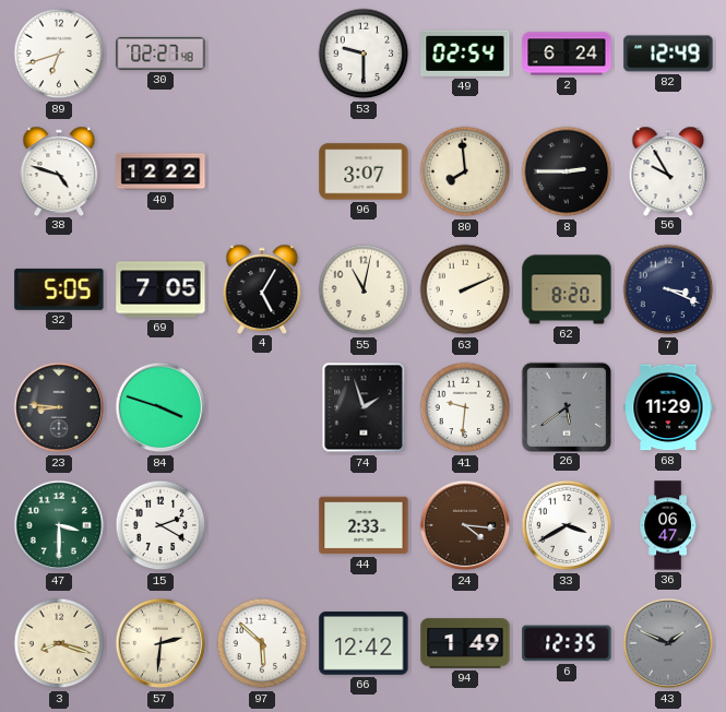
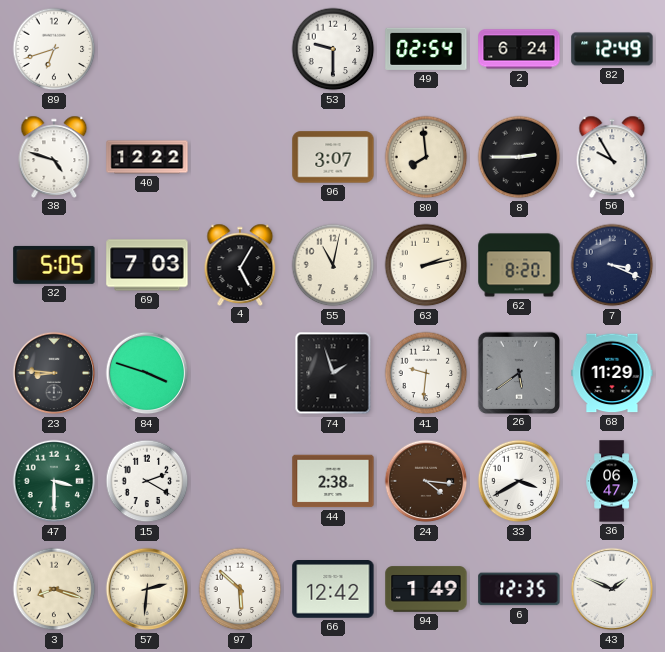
30: 02:27 -> none
69: 7:05 -> 7:03
63: 2:11 -> 2:13
44: 2:33 -> 2:38
43 dial: grey -> white
